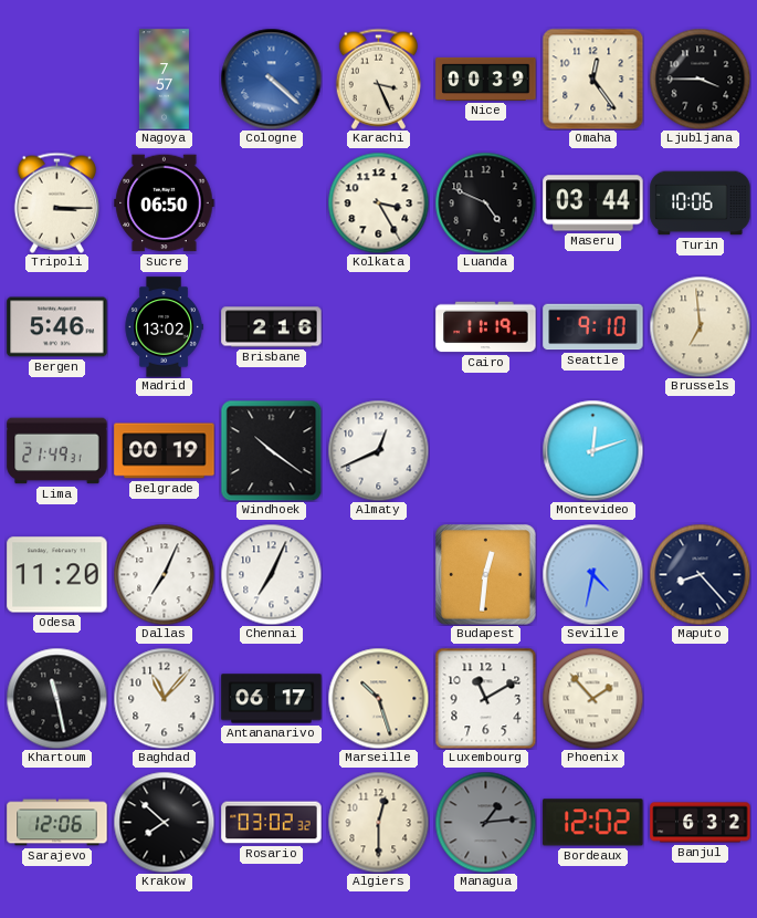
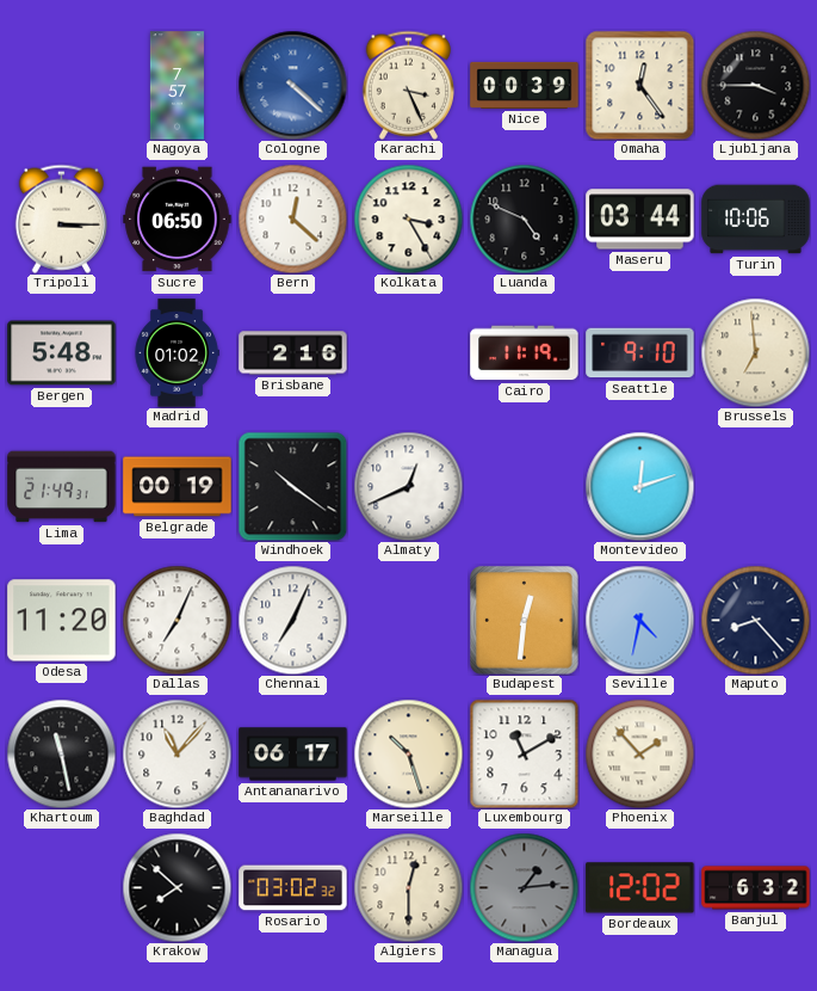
Bern: none -> 12:22
Bergen: 5:46 -> 5:48
Madrid: 13:02 -> 01:02
Sarajevo: 12:06 -> none
